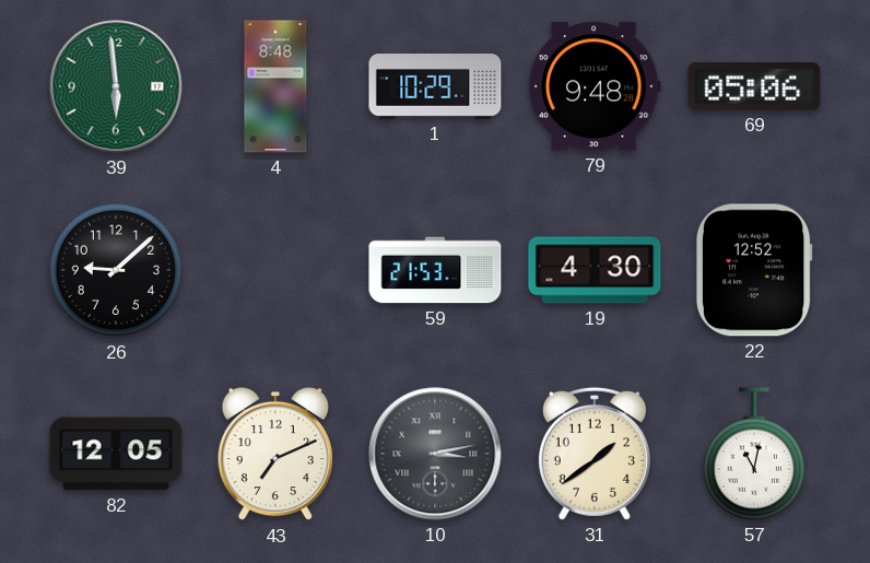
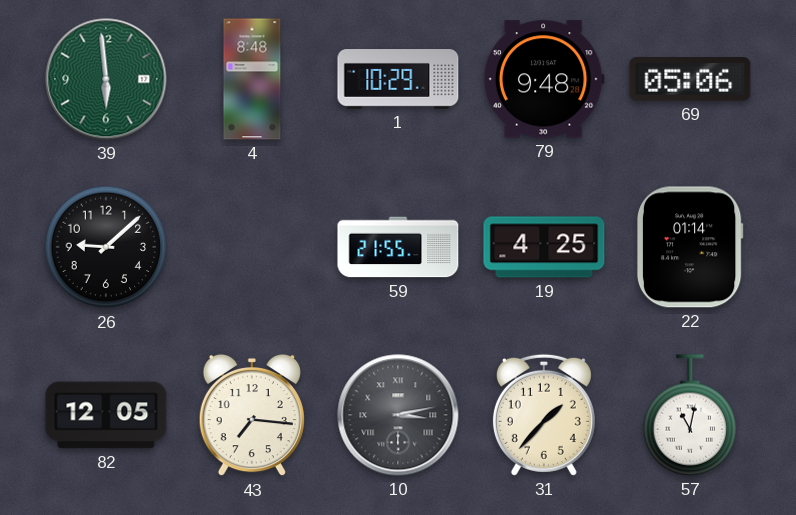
59: 21:53 -> 21:55
19: 4:30 -> 4:25
22: 12:52 -> 01:14
43: 7:11 -> 7:16
31: 1:39 -> 1:37
